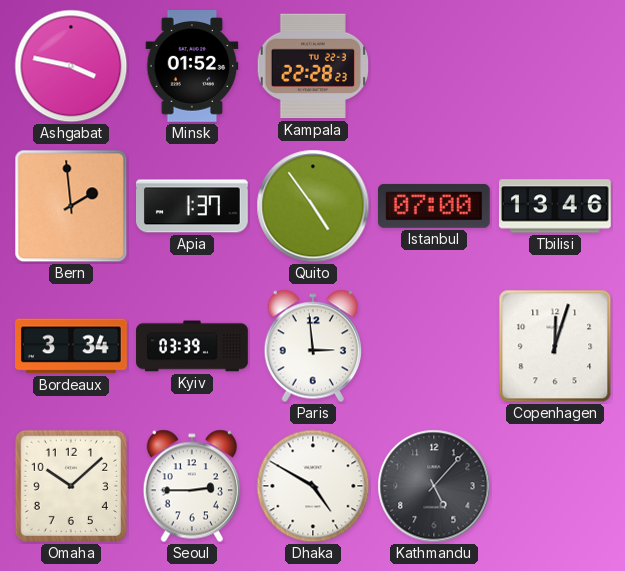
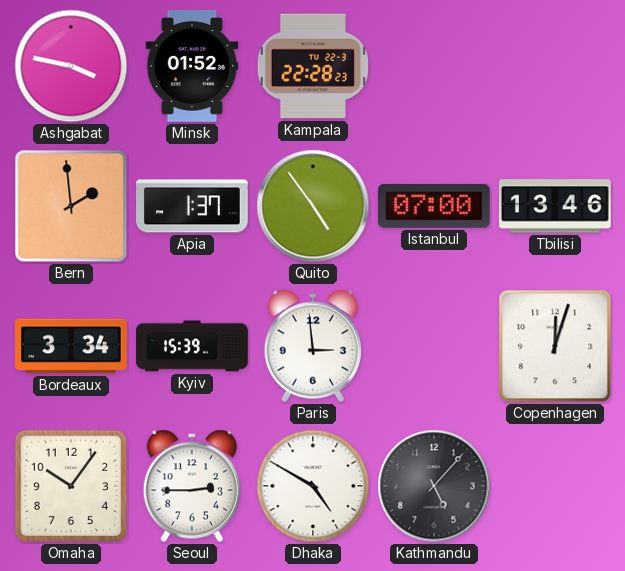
Kyiv: 03:39 -> 15:39
Omaha: 10:08 -> 10:06
